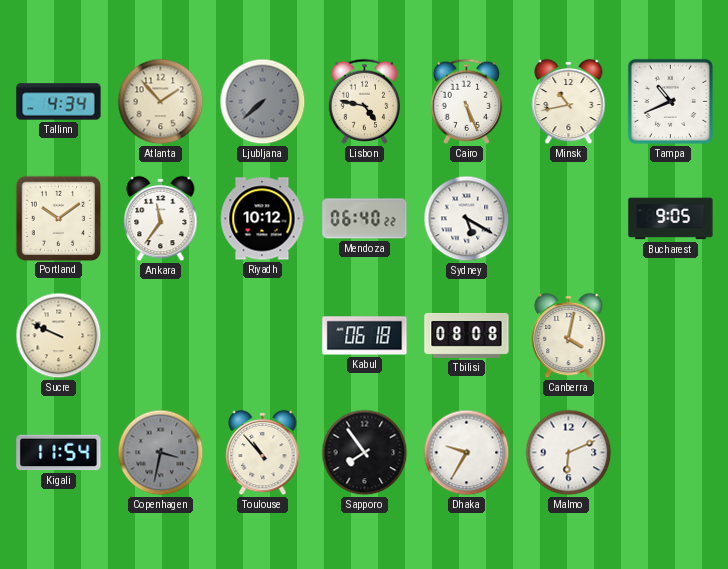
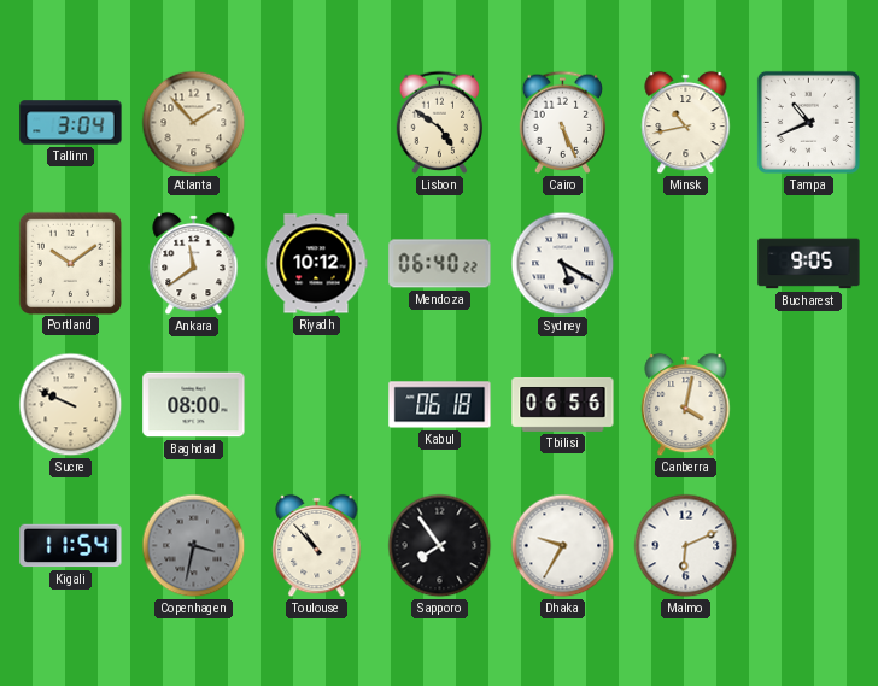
Tallinn: 4:34 -> 3:04
Ljubljana: 7:38 -> none
Lisbon: 4:47 -> 4:51
Ankara: 11:36 -> 11:39
Baghdad: none -> 08:00
Tbilisi: 08:08 -> 06:56
